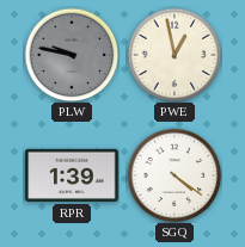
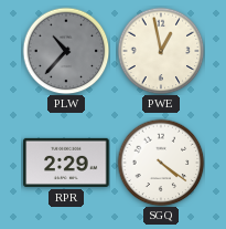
PLW: 9:47 -> 10:37
RPR: 1:39 -> 2:29
